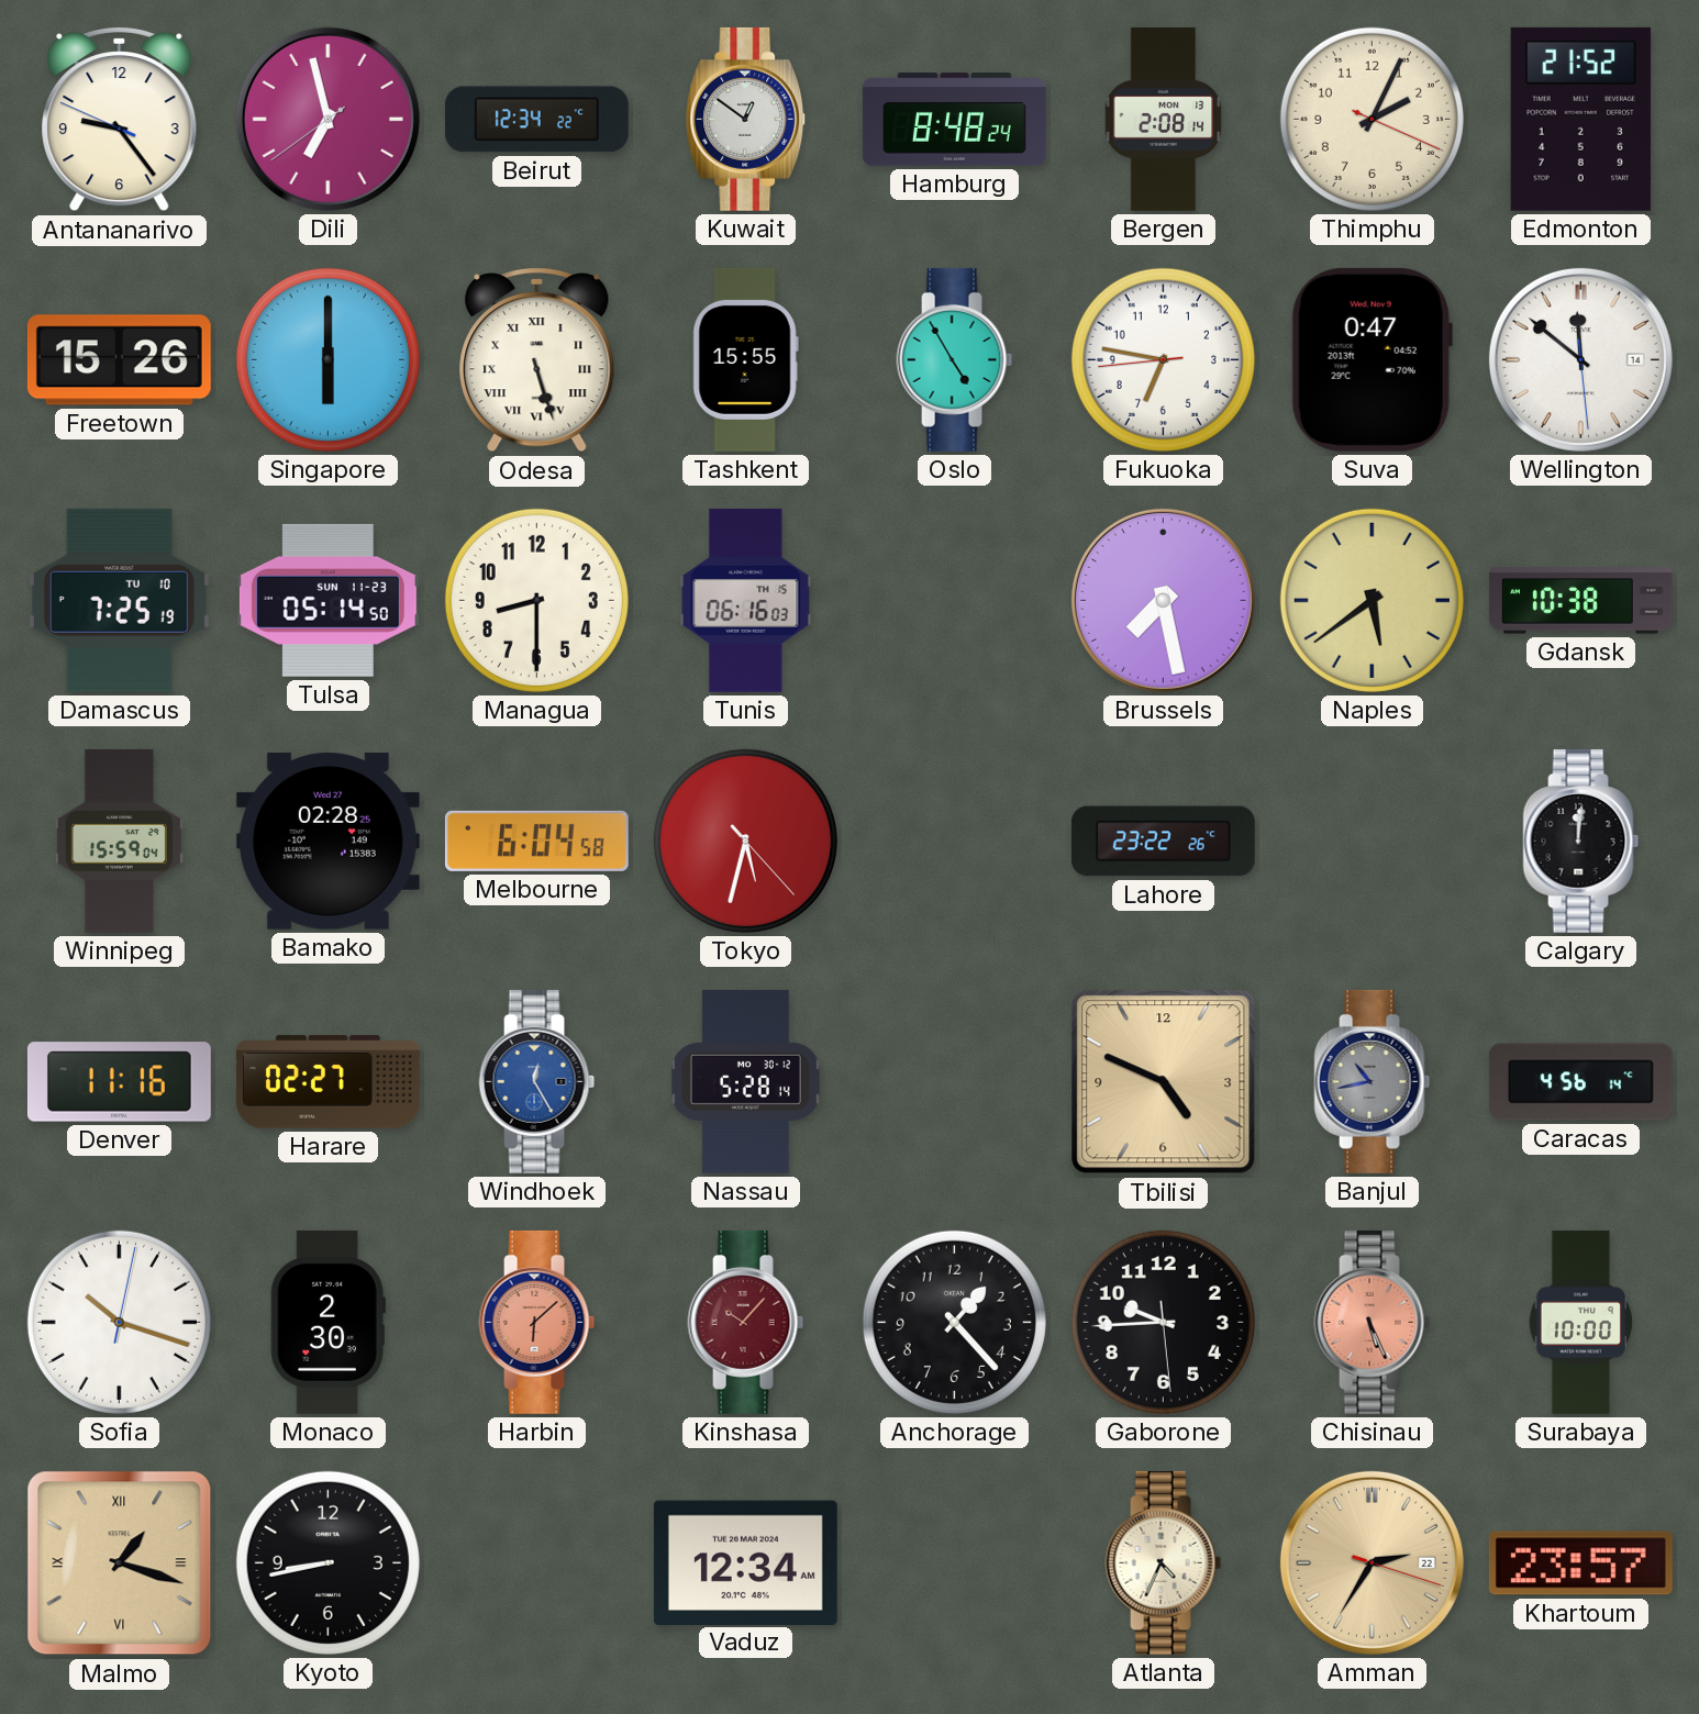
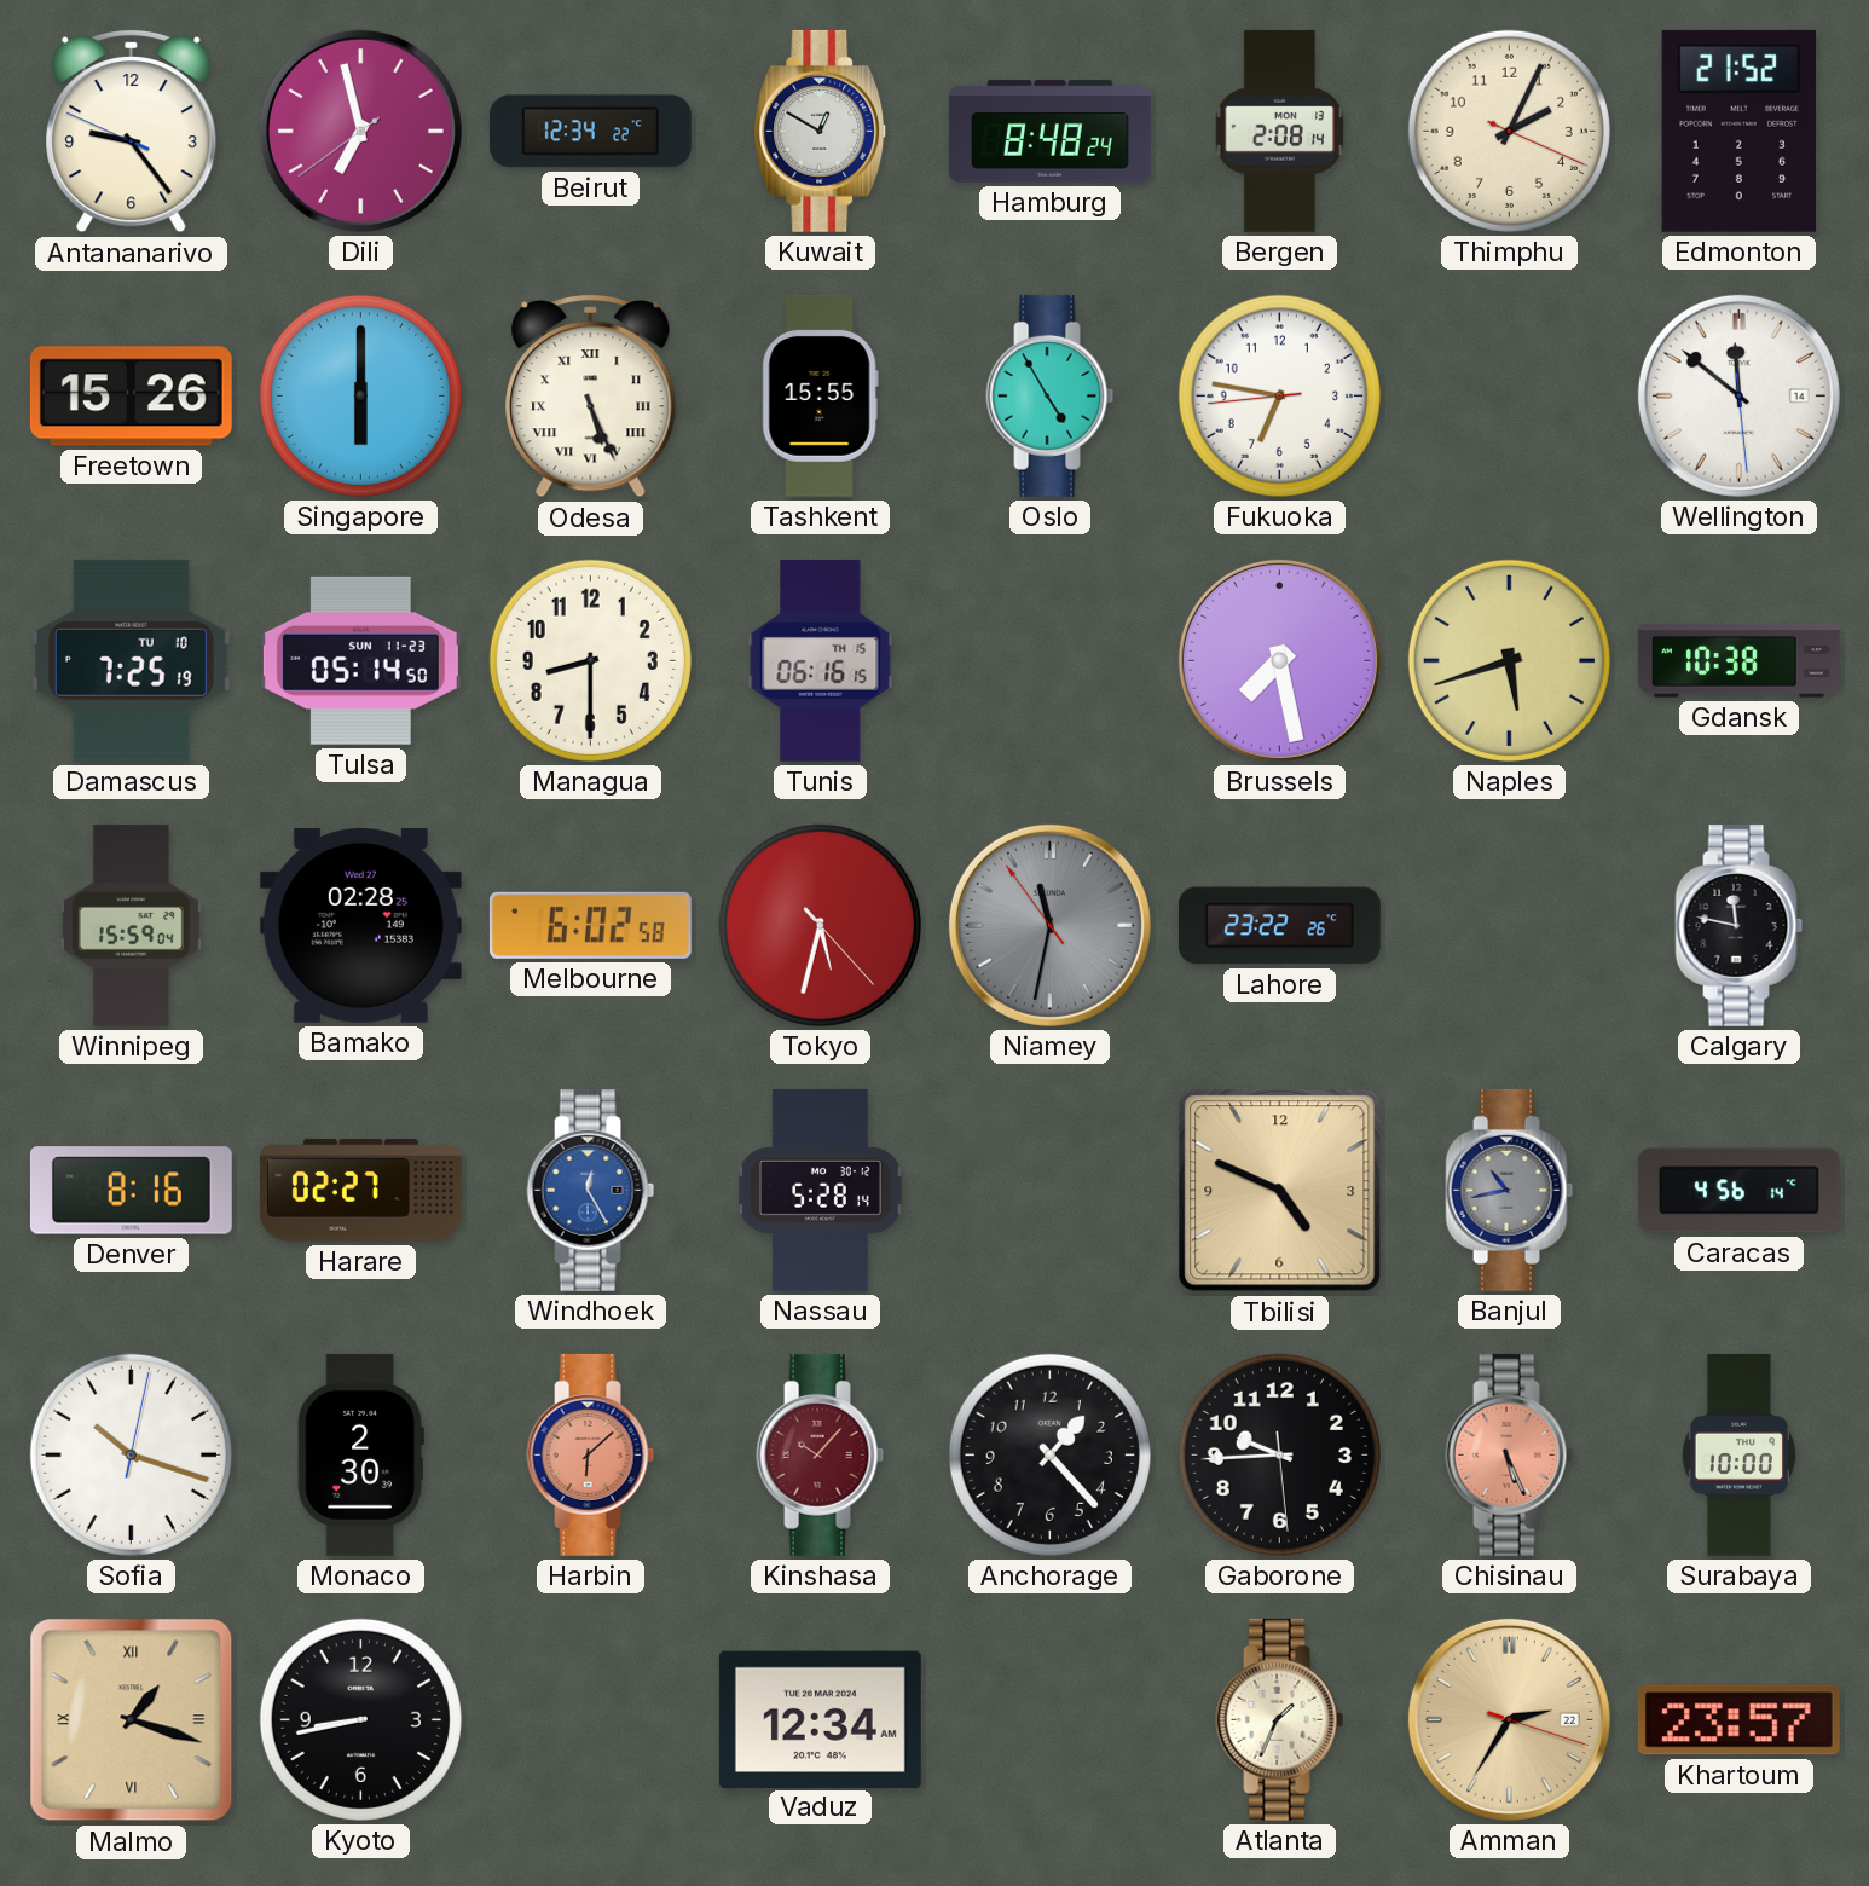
Kuwait: 12:51 -> 12:50
Odesa: 5:27 -> 5:26
Suva: 0:47 -> none
Tunis: 06:16:03 -> 06:16:15
Naples: 5:39 -> 5:42
Melbourne: 6:04 -> 6:02
Niamey: none -> 11:31
Calgary: 12:01 -> 11:47
Denver: 11:16 -> 8:16
Atlanta: 4:34 -> 1:34
